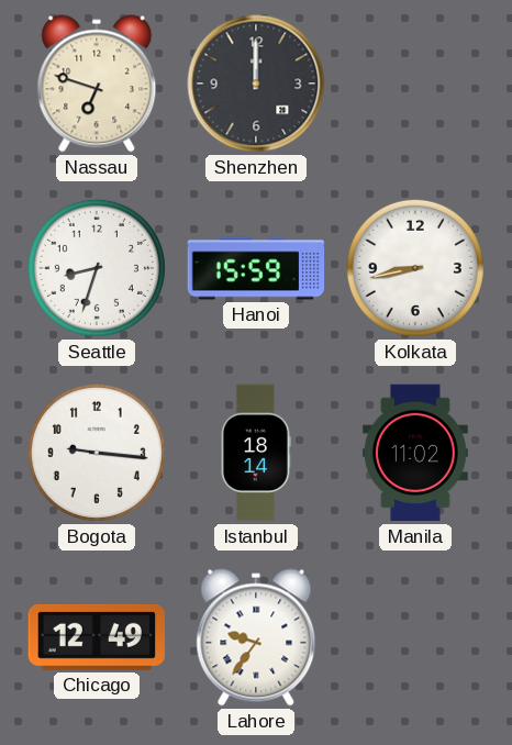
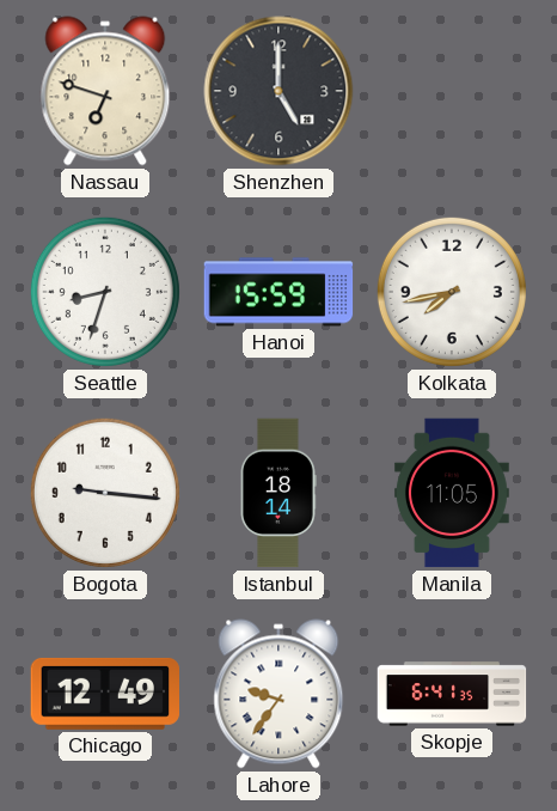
Shenzhen: 12:00 -> 5:00
Kolkata: 8:43 -> 7:43
Manila: 11:02 -> 11:05
Skopje: none -> 6:41
